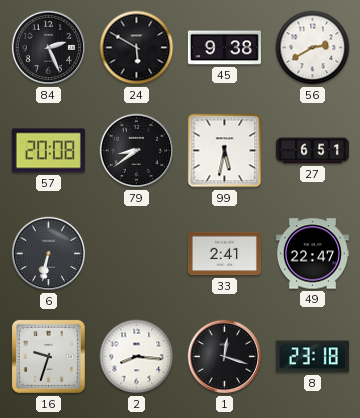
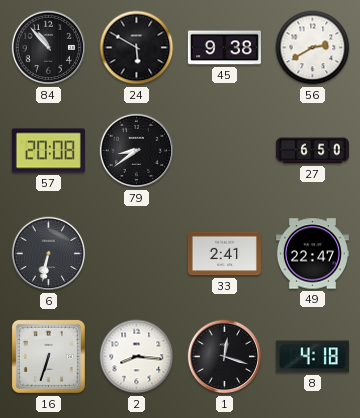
84: 2:26 -> 10:53
99: 5:32 -> none
27: 6:51 -> 6:50
16: 9:33 -> 6:33
8: 23:18 -> 4:18
